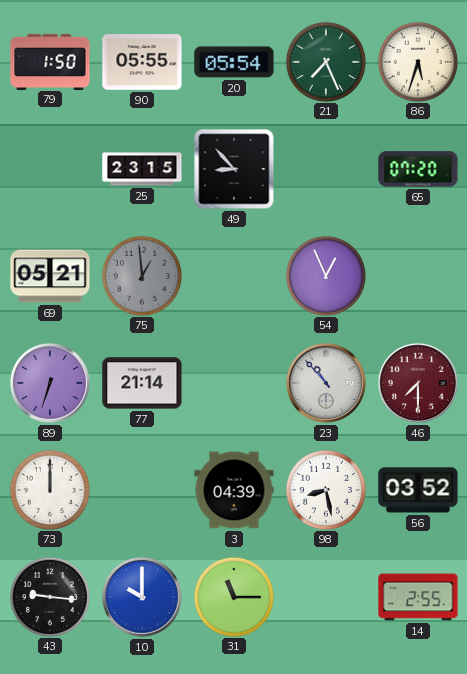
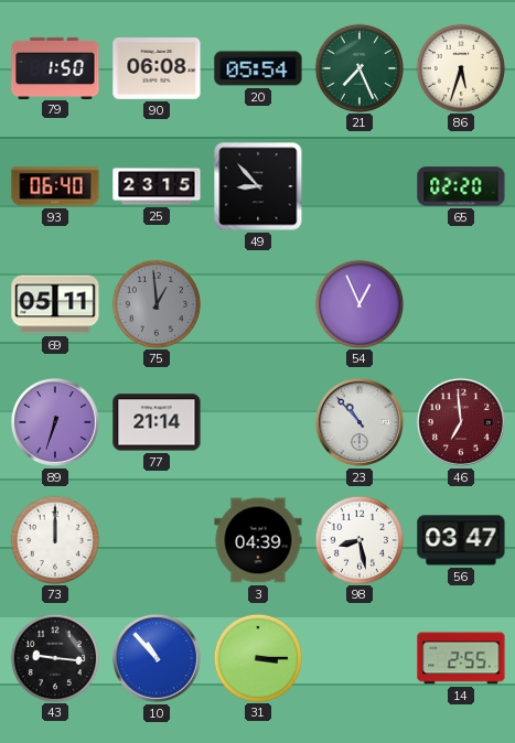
90: 05:55 -> 06:08
93: none -> 06:40
65: 07:20 -> 02:20
69: 05:21 -> 05:11
46: 7:30 -> 6:59
56: 03:52 -> 03:47
10: 10:00 -> 10:53
31: 11:15 -> 3:15
